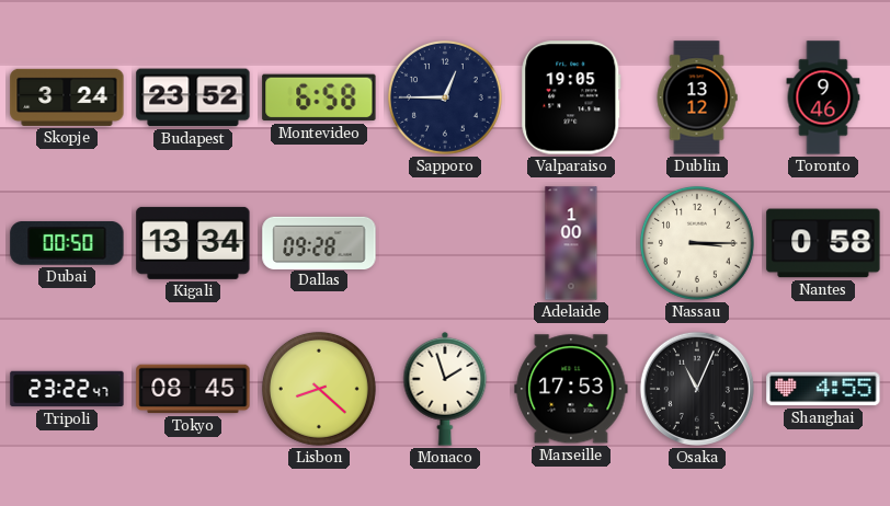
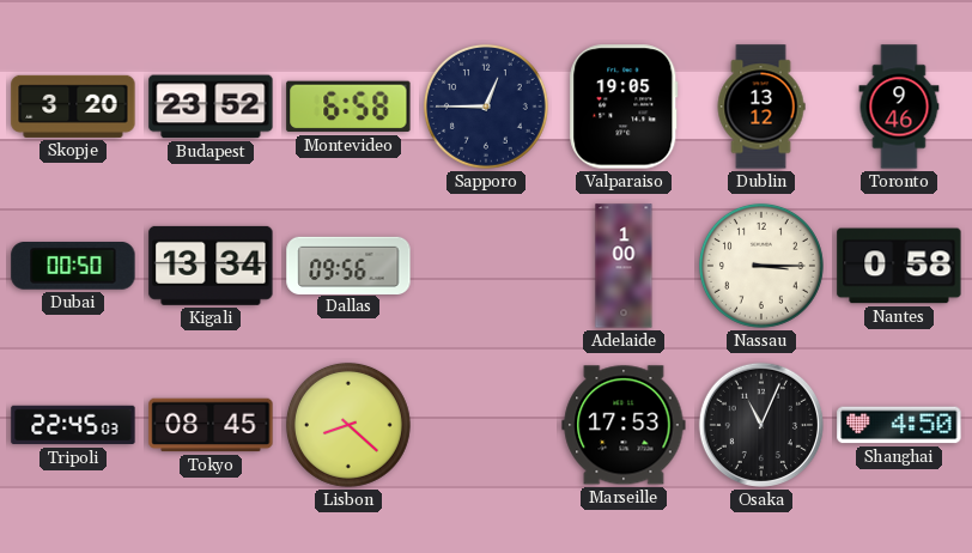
Skopje: 3:24 -> 3:20
Dallas: 09:28 -> 09:56
Tripoli: 23:22 -> 22:45
Monaco: 1:57 -> none
Shanghai: 4:55 -> 4:50
